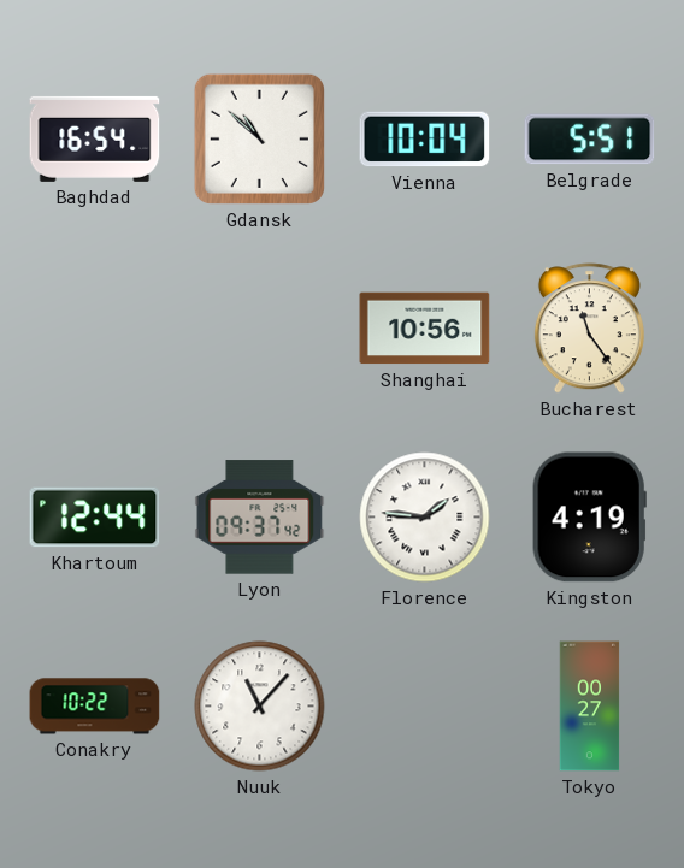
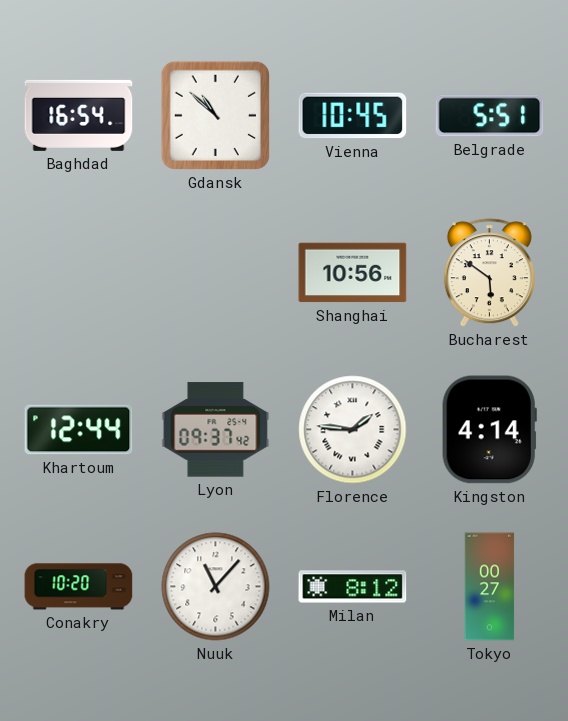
Vienna: 10:04 -> 10:45
Bucharest: 11:24 -> 5:51
Kingston: 4:19 -> 4:14
Conakry: 10:22 -> 10:20
Milan: none -> 8:12
